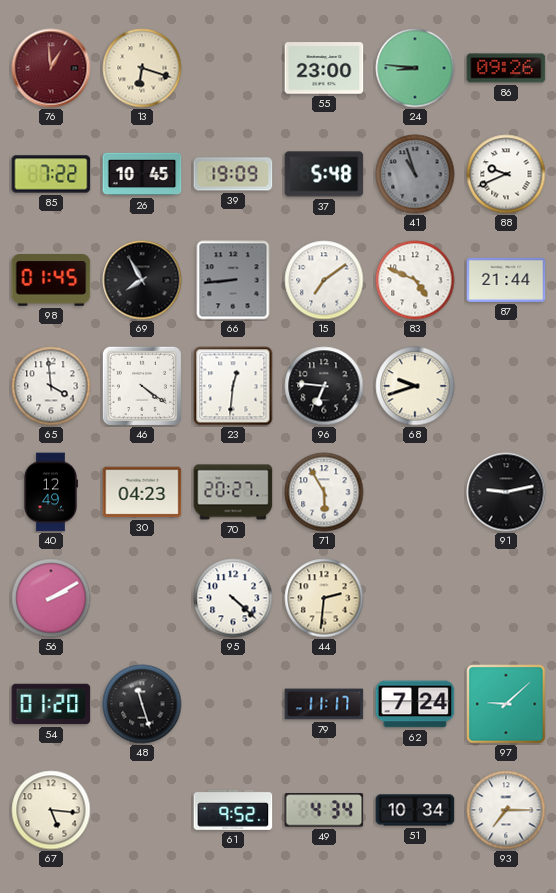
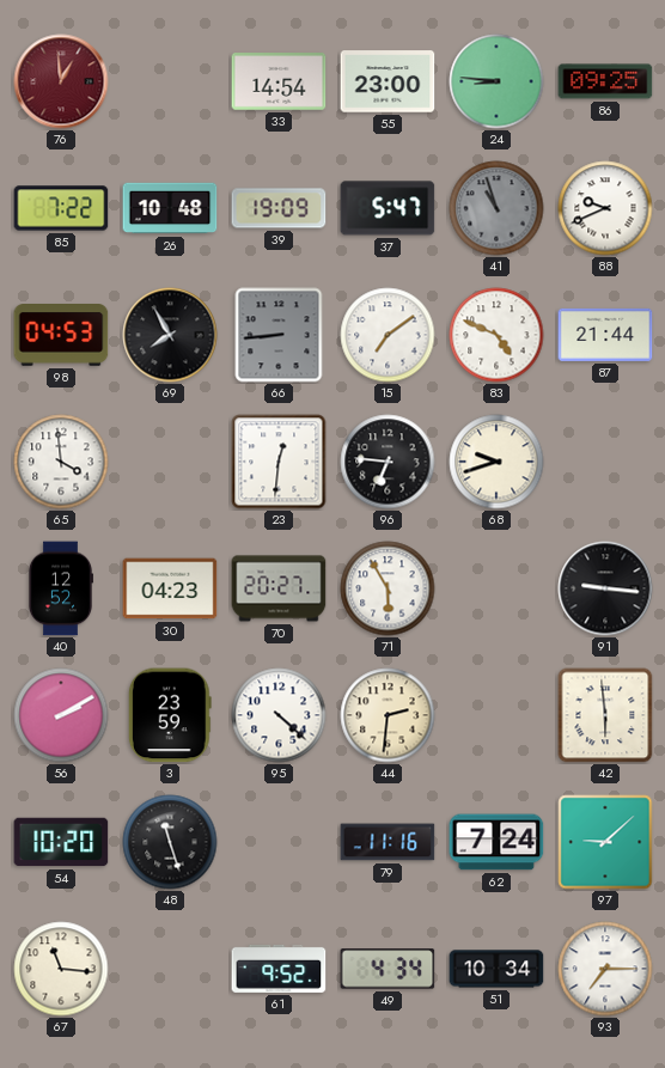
13: 6:18 -> none
33: none -> 14:54
86: 09:26 -> 09:25
26: 10:45 -> 10:48
37: 5:48 -> 5:47
98: 01:45 -> 04:53
46: 4:21 -> none
40: 12:49 -> 12:52
91: 9:13 -> 9:16
3: none -> 23:59
42: none -> 5:59
54: 01:20 -> 10:20
79: 11:17 -> 11:16
67: 5:16 -> 11:16
